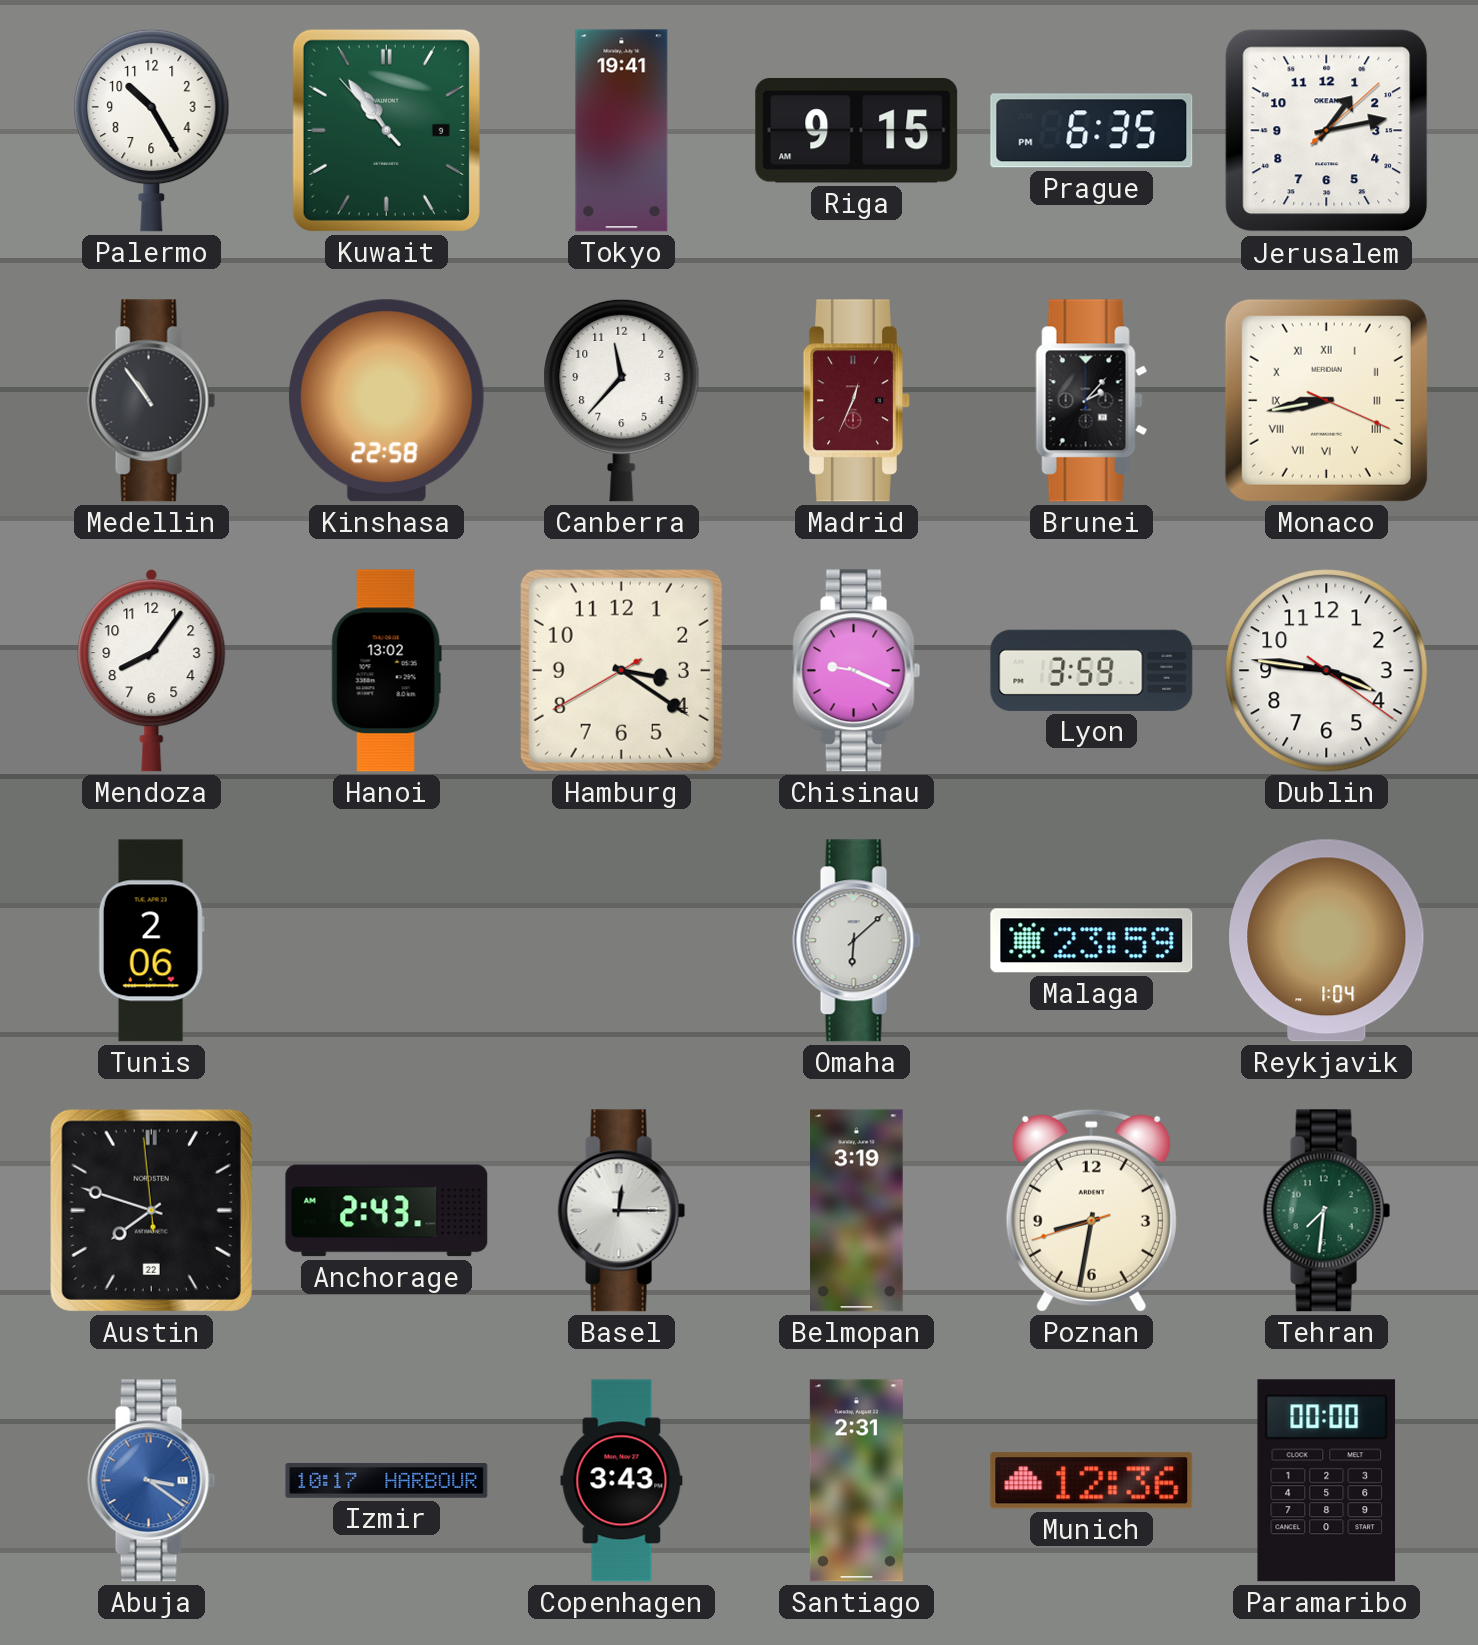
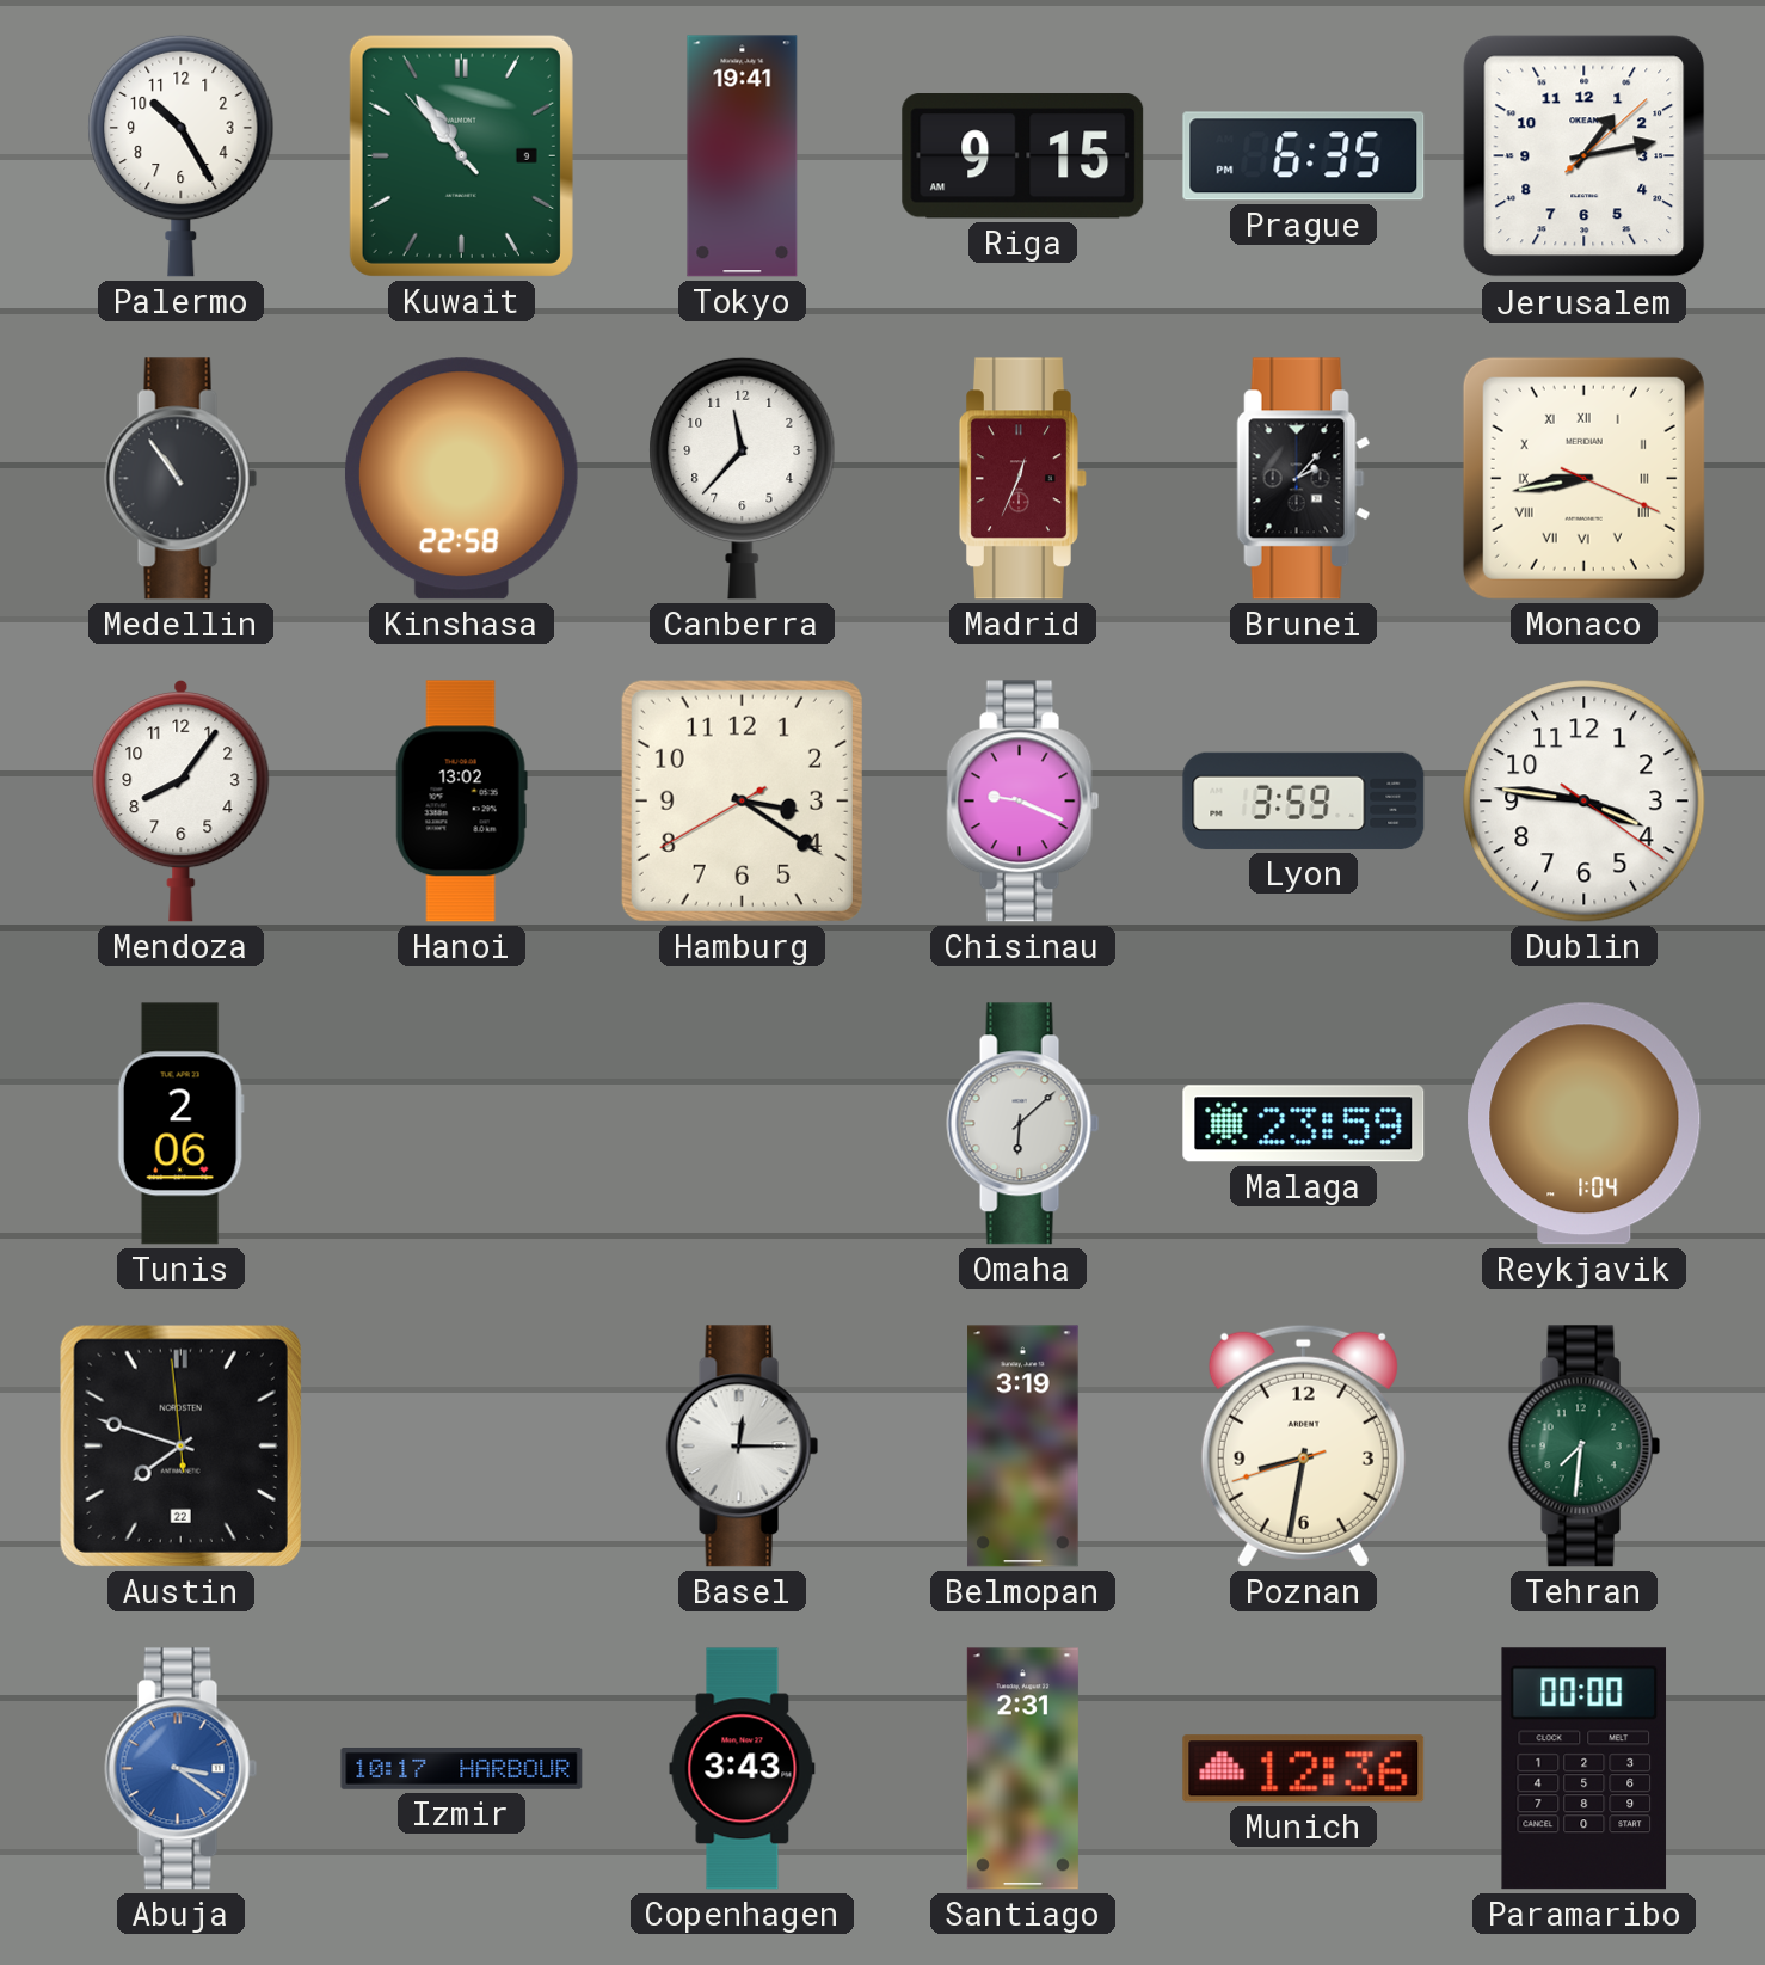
Anchorage: 2:43 -> none
